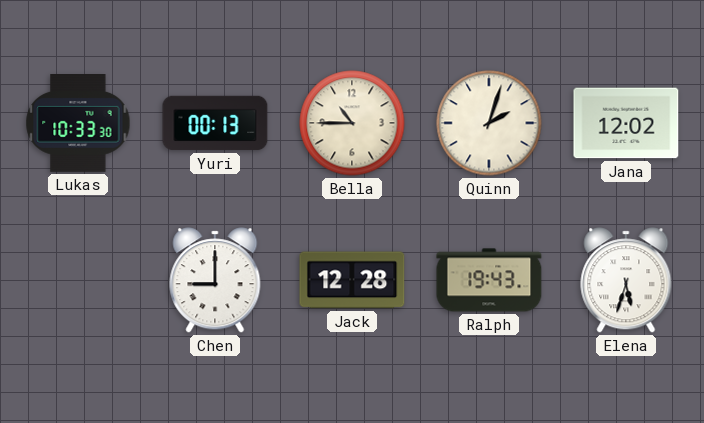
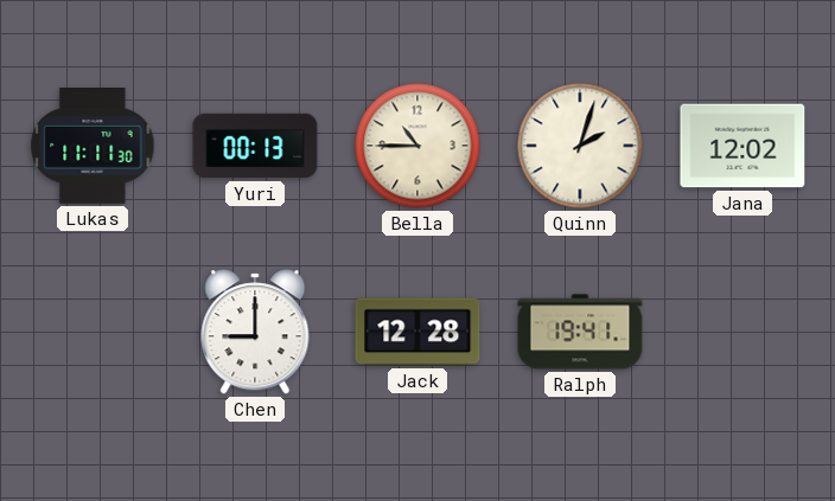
Lukas: 10:33 -> 11:11
Ralph: 19:43 -> 19:41
Elena: 5:33 -> none
